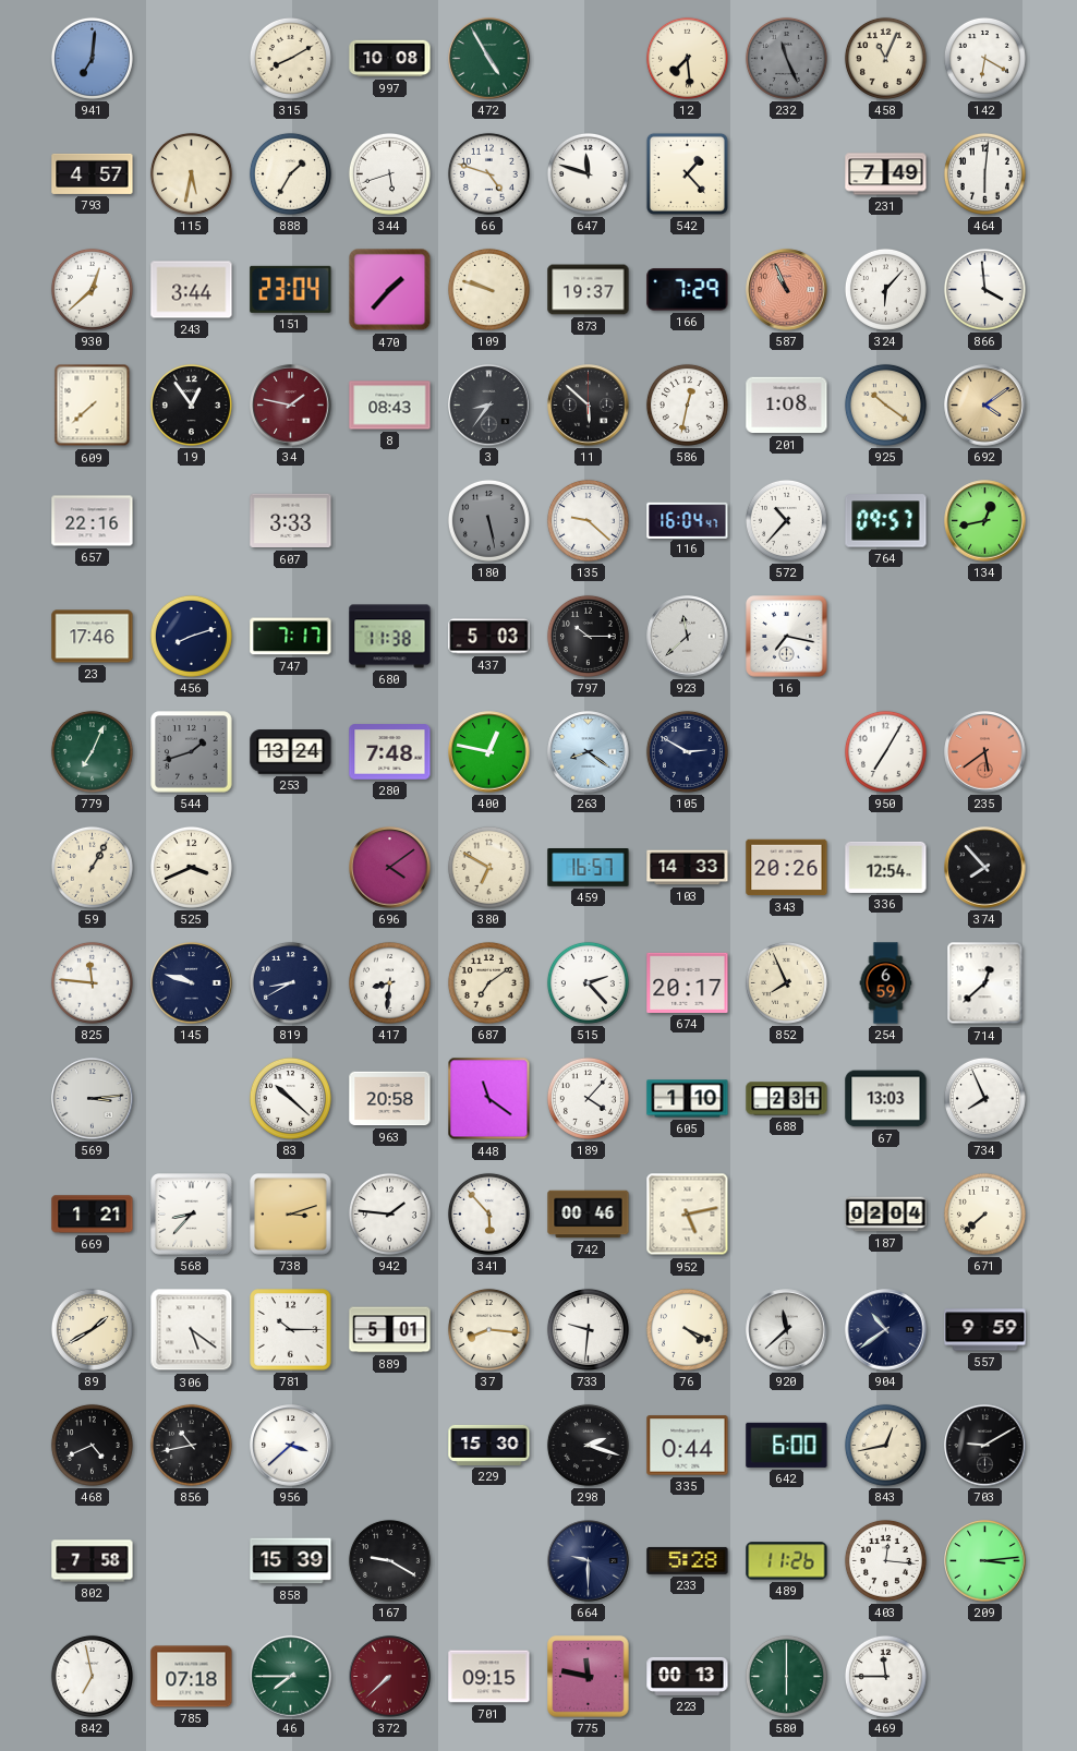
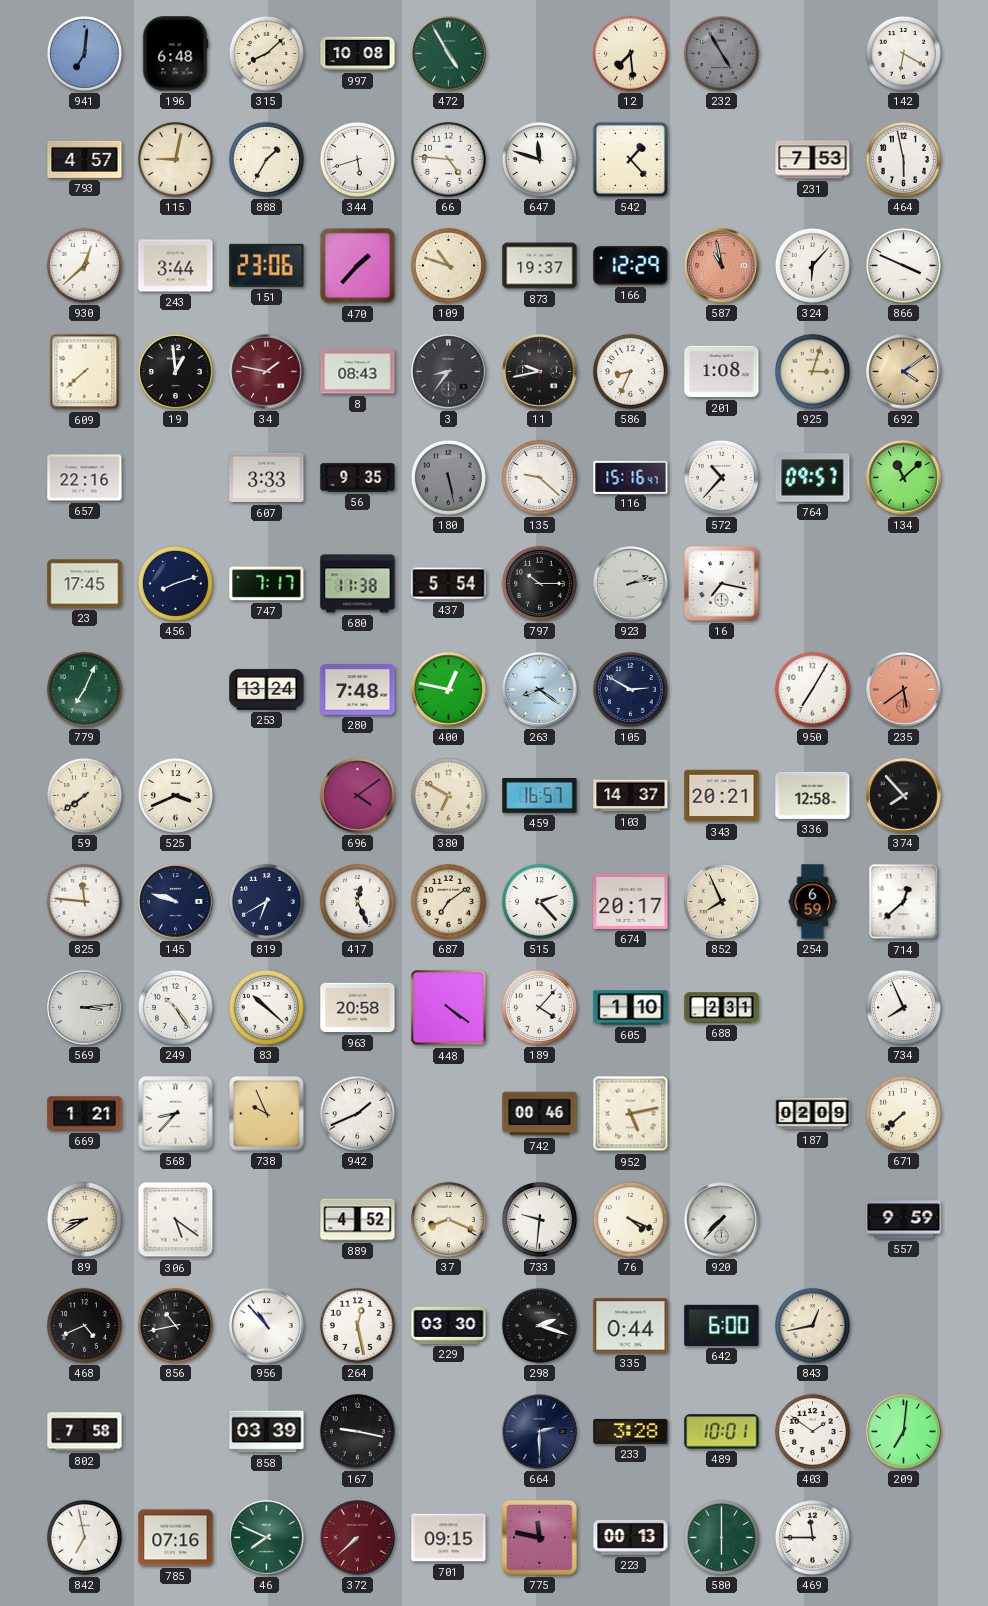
196: none -> 6:48
315: 8:10 -> 8:08
232: 11:26 -> 4:55
458: 11:04 -> none
115: 5:32 -> 9:02
66: 4:48 -> 4:46
231: 7:49 -> 7:53
464: 6:01 -> 5:58
151: 23:04 -> 23:06
109: 9:48 -> 10:48
166: 7:29 -> 12:29
587: 10:56 -> 10:58
866: 3:59 -> 3:49
19: 12:54 -> 12:59
11: 5:52 -> 9:43
586: 12:32 -> 8:34
925: 10:21 -> 3:03
56: none -> 9:35
116: 16:04 -> 15:16
134: 12:43 -> 11:08
23: 17:46 -> 17:45
437: 5:03 -> 5:54
923: 11:38 -> 2:13
544: 1:42 -> none
59: 1:05 -> 7:39
103: 14:33 -> 14:37
343: 20:26 -> 20:21
336: 12:54 -> 12:58
819: 8:40 -> 6:40
417: 8:31 -> 12:26
249: none -> 10:24
448: 11:21 -> 4:21
67: 13:03 -> none
738: 3:12 -> 9:56
942: 1:46 -> 1:41
341: 5:53 -> none
187: 02:04 -> 02:09
89: 1:40 -> 8:40
781: 10:15 -> none
889: 5:01 -> 4:52
37: 8:16 -> 8:19
920: 11:38 -> 7:37
904: 10:39 -> none
956: 3:38 -> 10:53
264: none -> 12:28
229: 15:30 -> 03:30
703: 9:10 -> none
858: 15:39 -> 03:39
167: 9:20 -> 9:17
664: 9:30 -> 2:30
233: 5:28 -> 3:28
489: 11:26 -> 10:01
403: 12:16 -> 1:51
209: 3:14 -> 7:01
785: 07:18 -> 07:16
46: 7:45 -> 7:49
